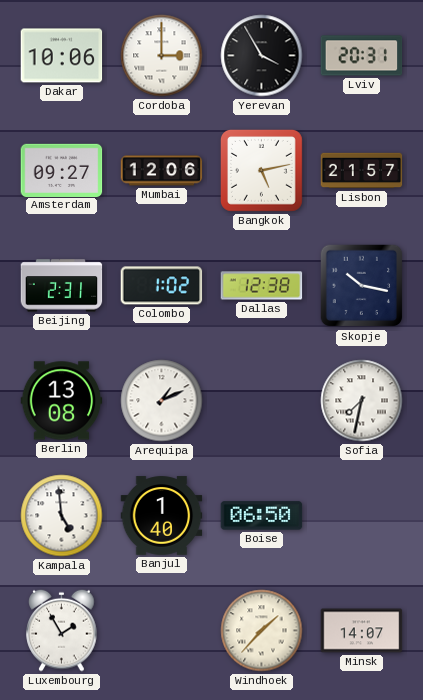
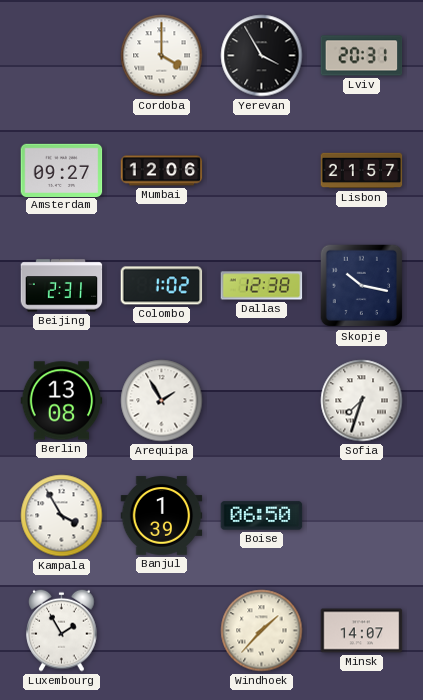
Dakar: 10:06 -> none
Cordoba: 3:00 -> 4:00
Bangkok: 5:13 -> none
Arequipa: 1:11 -> 1:55
Sofia: 7:32 -> 7:33
Kampala: 4:59 -> 3:55
Banjul: 1:40 -> 1:39
